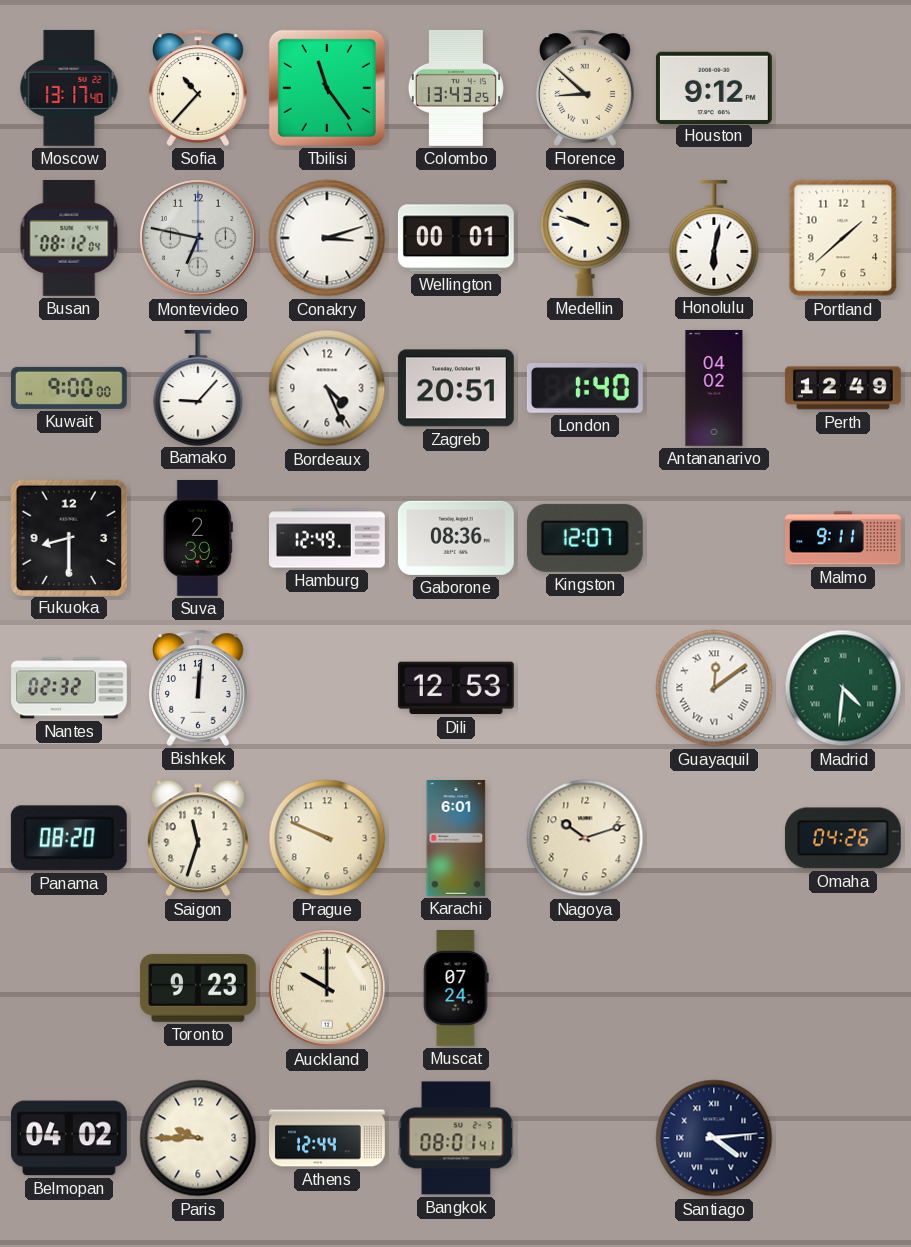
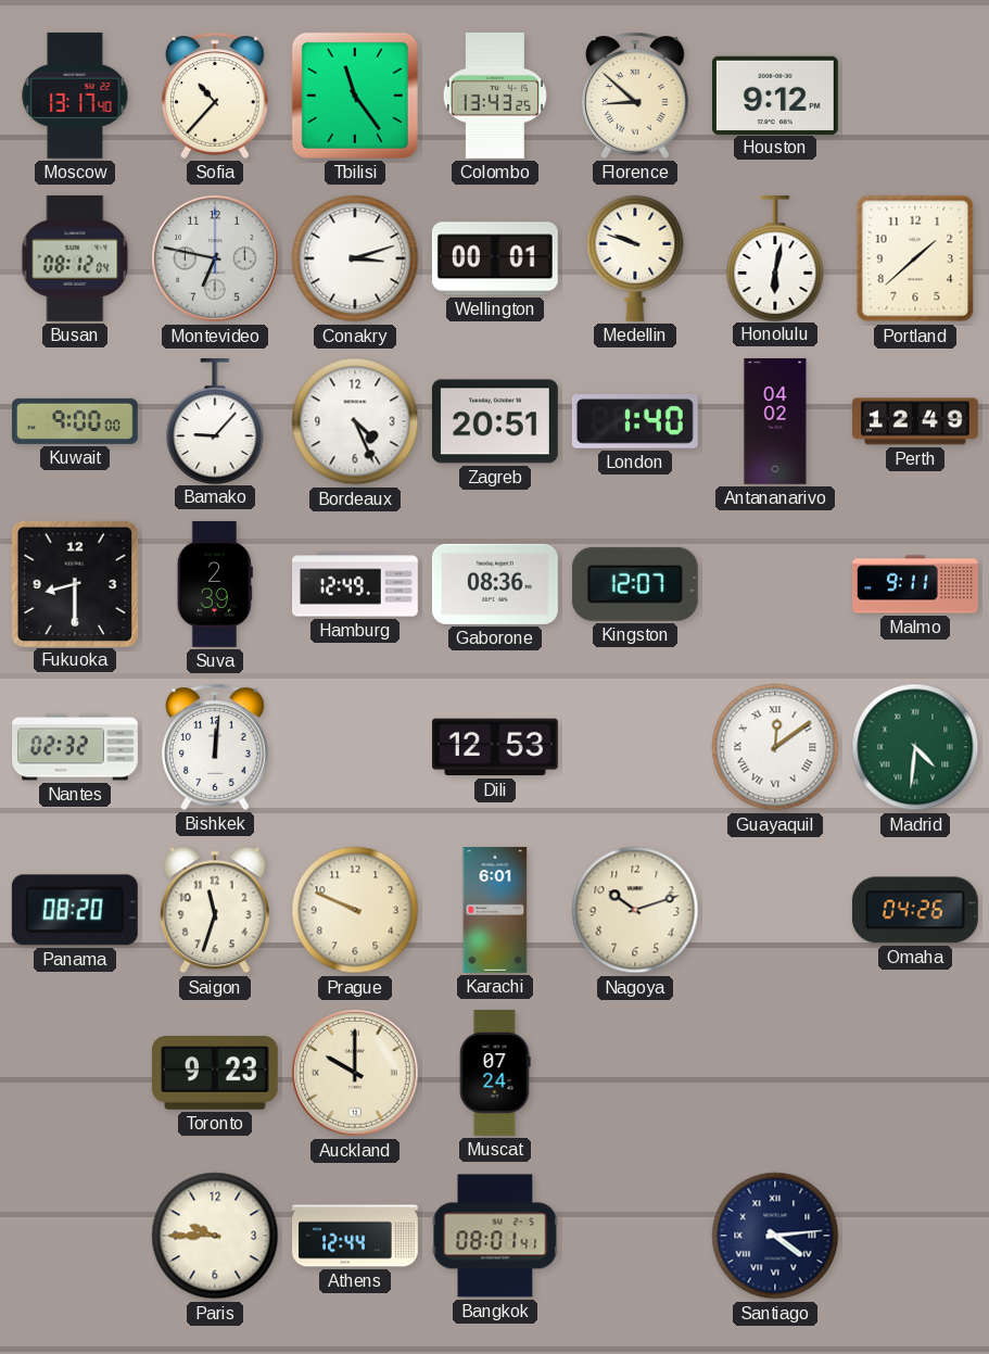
Belmopan: 04:02 -> none
